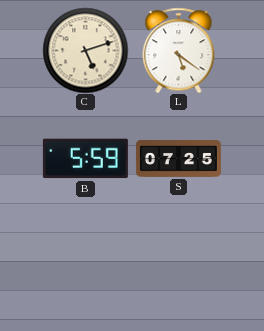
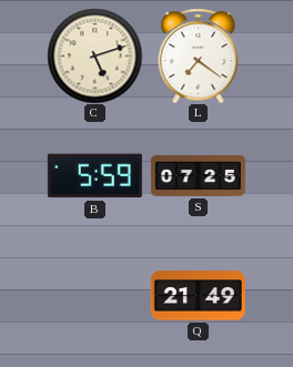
L: 5:21 -> 7:21
Q: none -> 21:49
